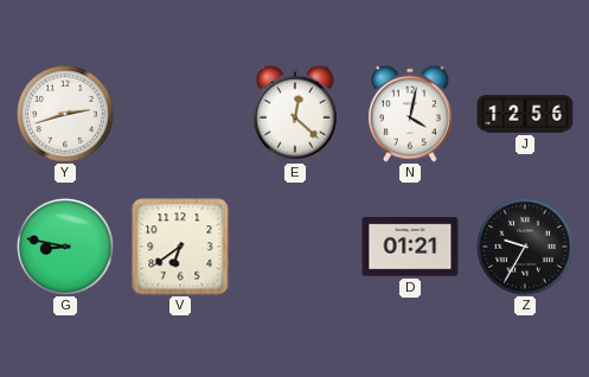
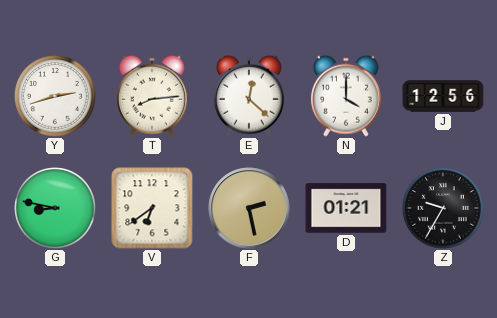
T: none -> 8:14
N: 4:02 -> 4:00
F: none -> 2:28
